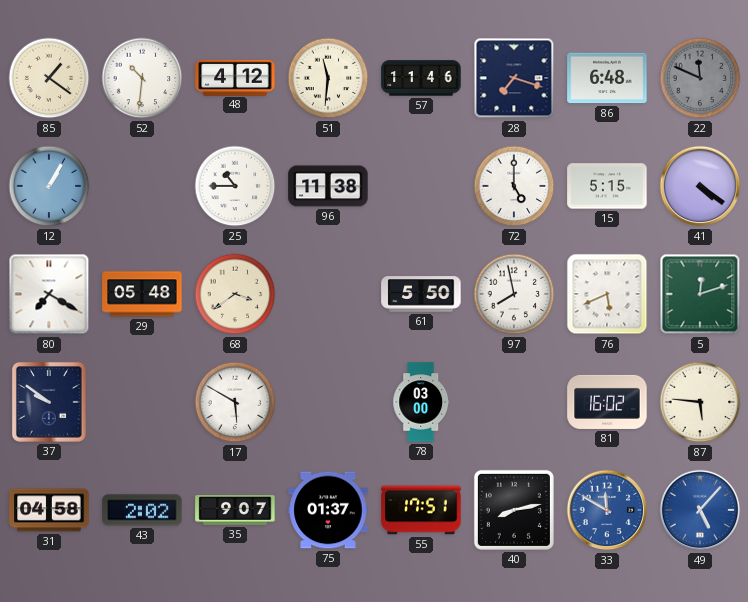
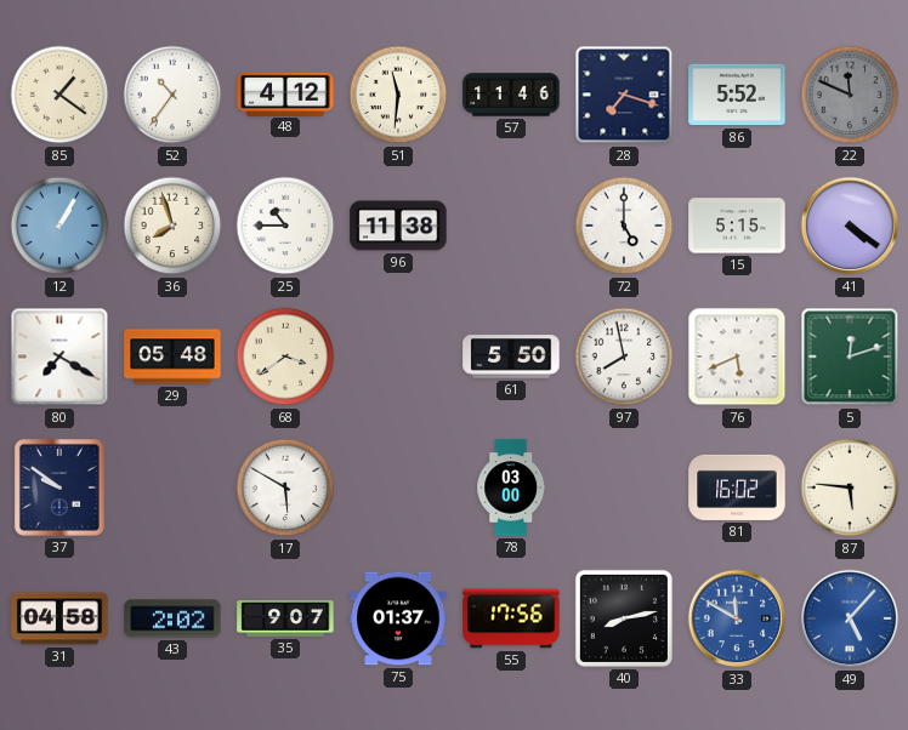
52: 10:31 -> 10:36
86: 6:48 -> 5:52
36: none -> 7:57
55: 17:51 -> 17:56
